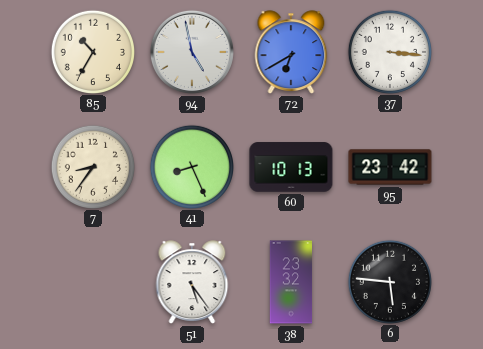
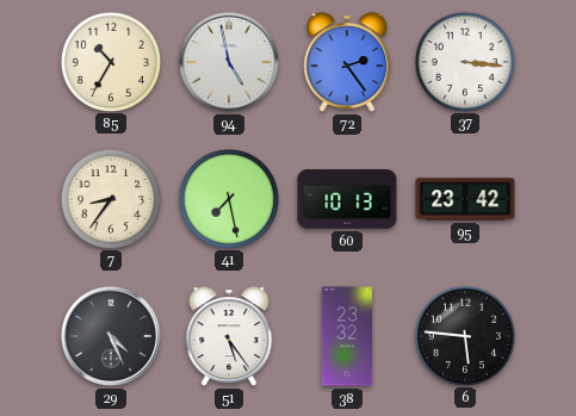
72: 6:40 -> 2:24
41: 8:26 -> 7:28
29: none -> 4:26
